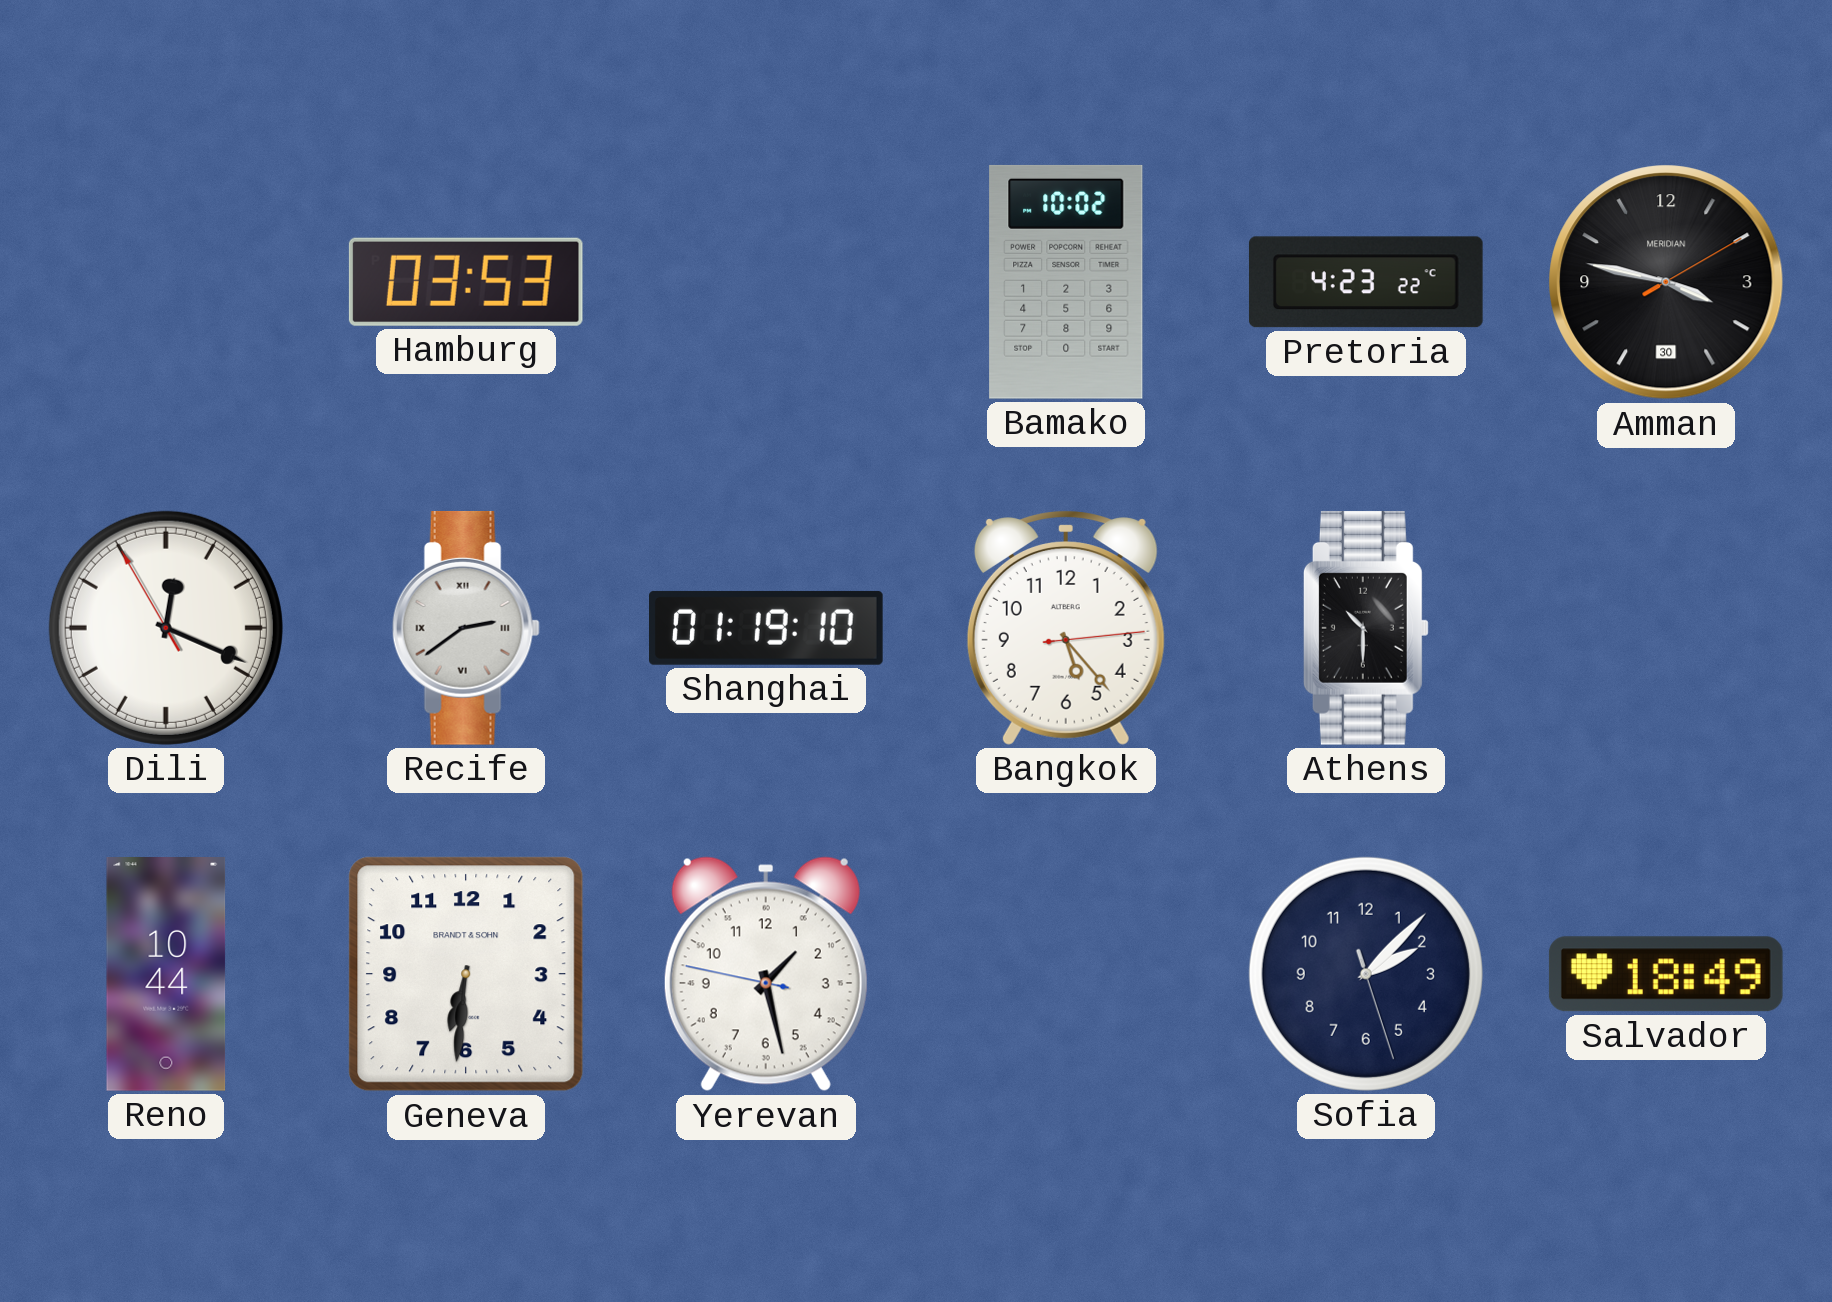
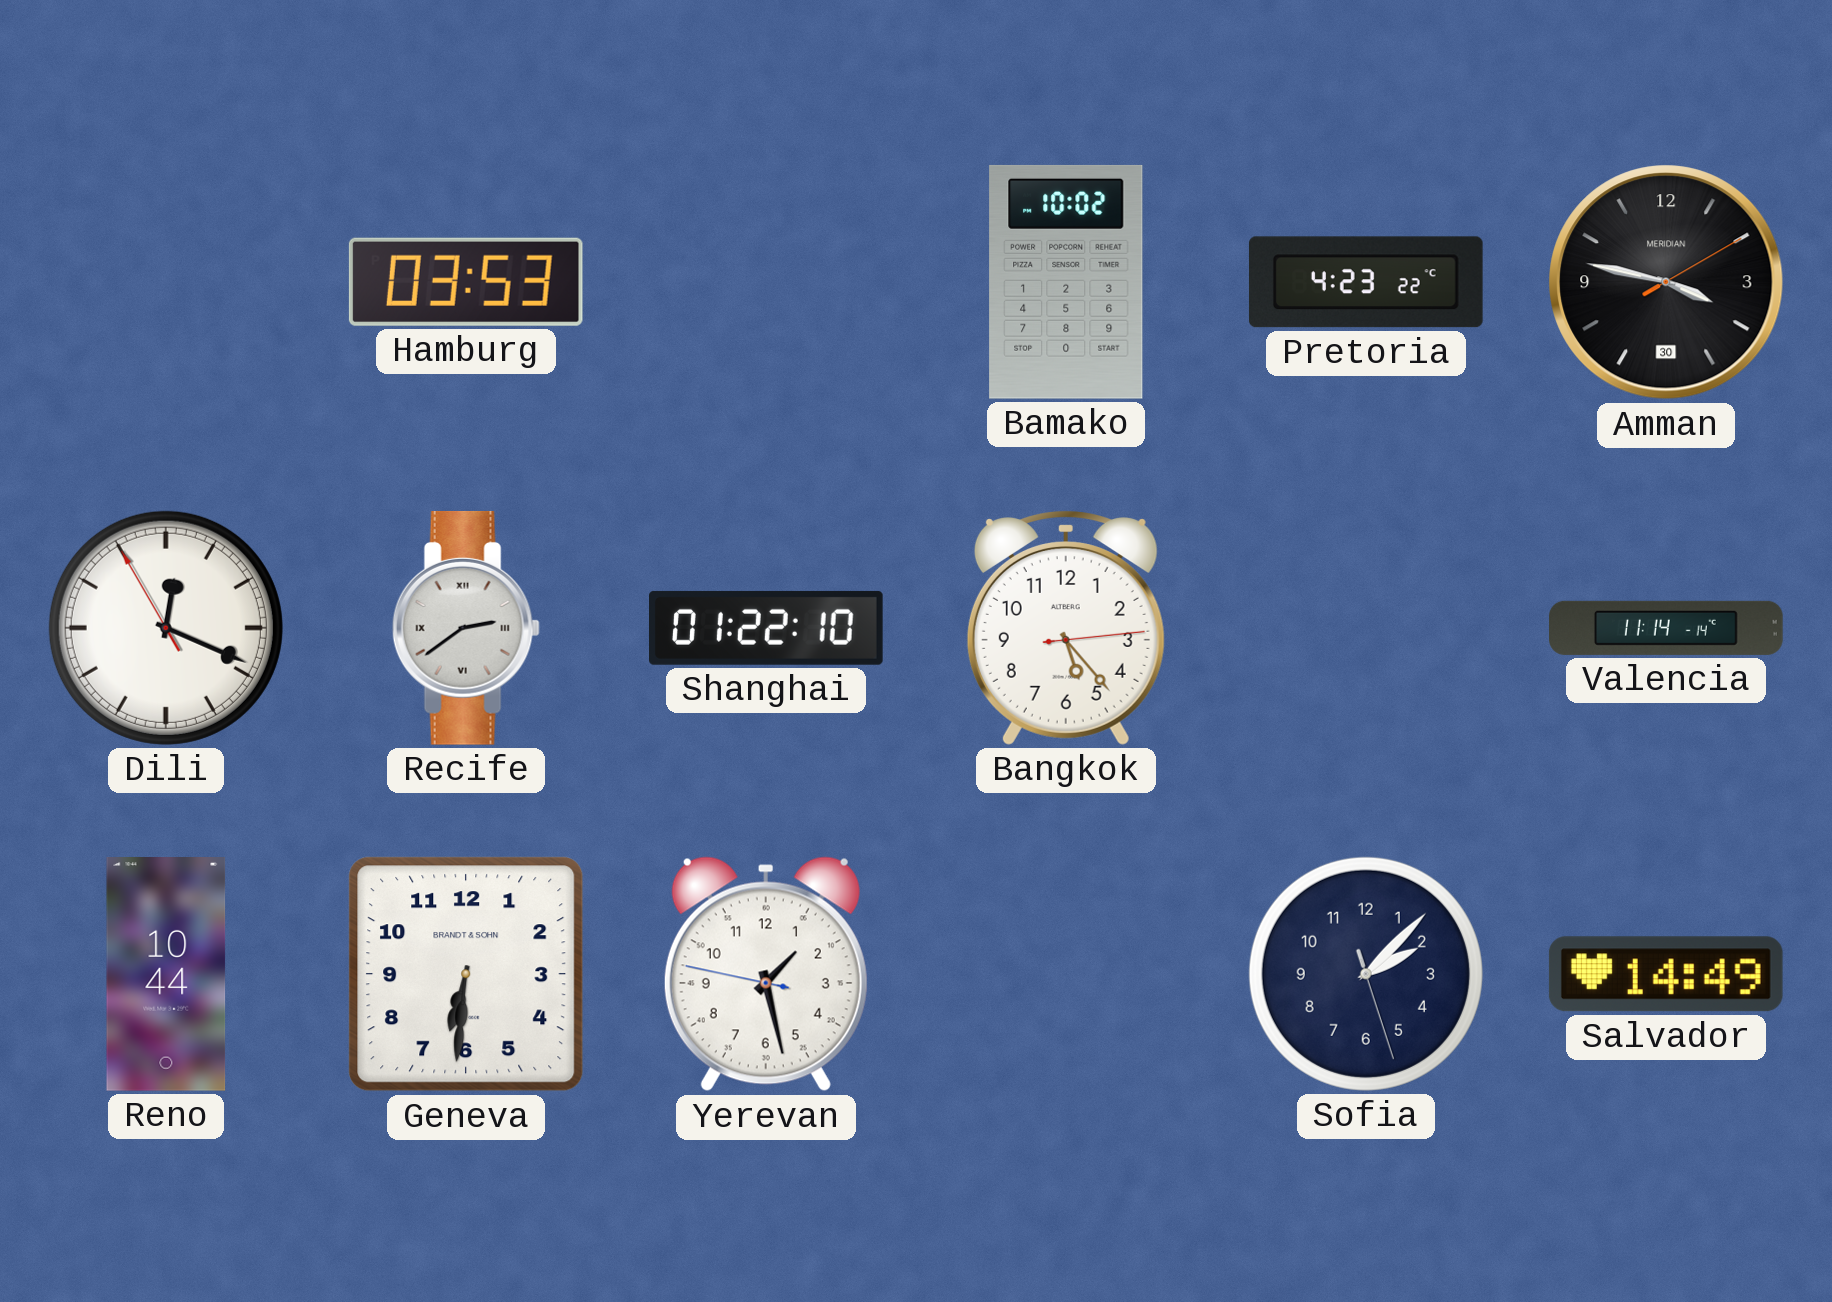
Shanghai: 01:19 -> 01:22
Athens: 10:30 -> none
Valencia: none -> 11:14
Salvador: 18:49 -> 14:49
